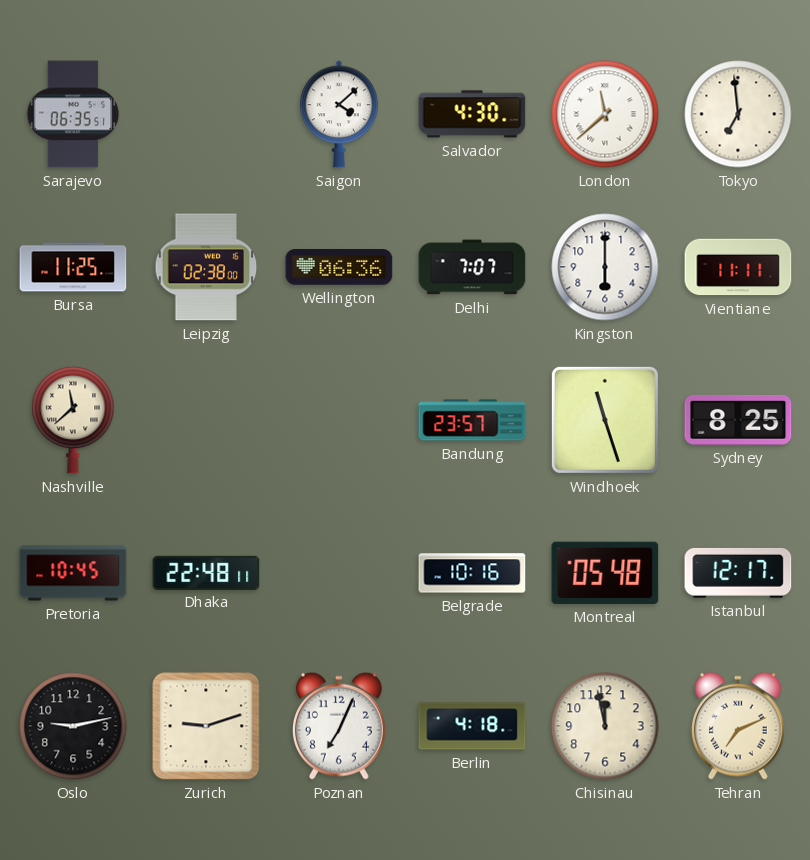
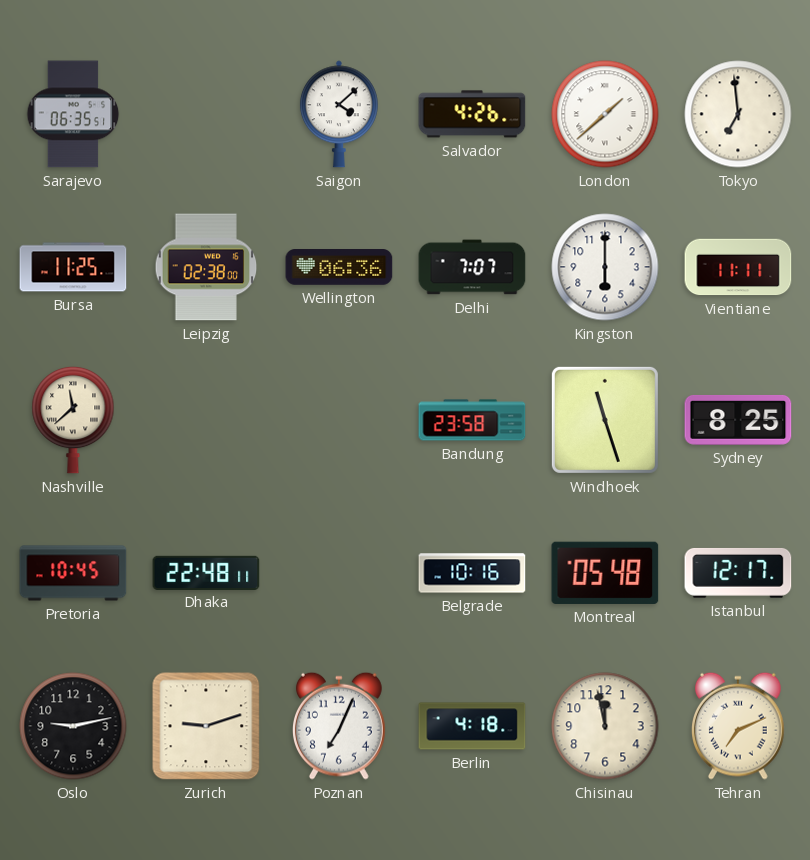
Salvador: 4:30 -> 4:26
London: 11:38 -> 1:38
Bandung: 23:57 -> 23:58
